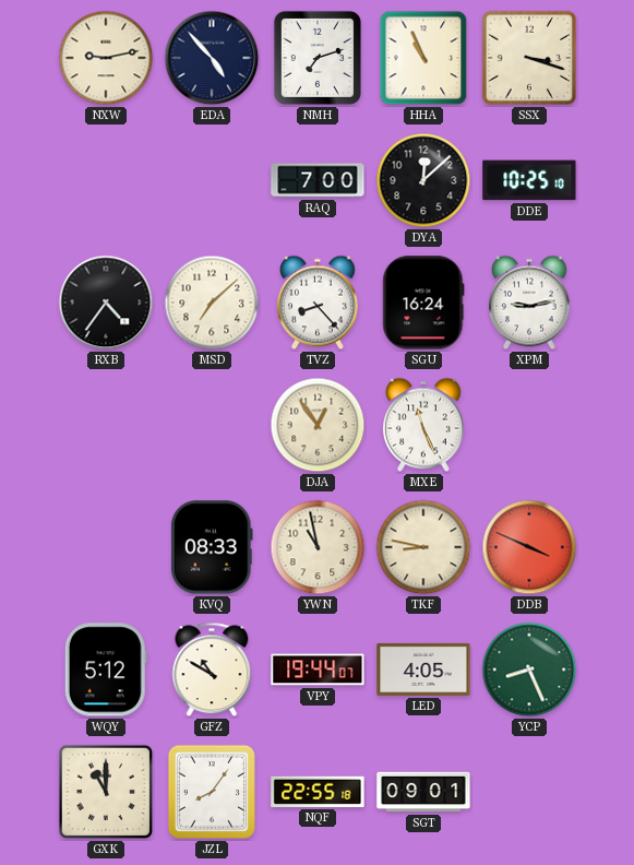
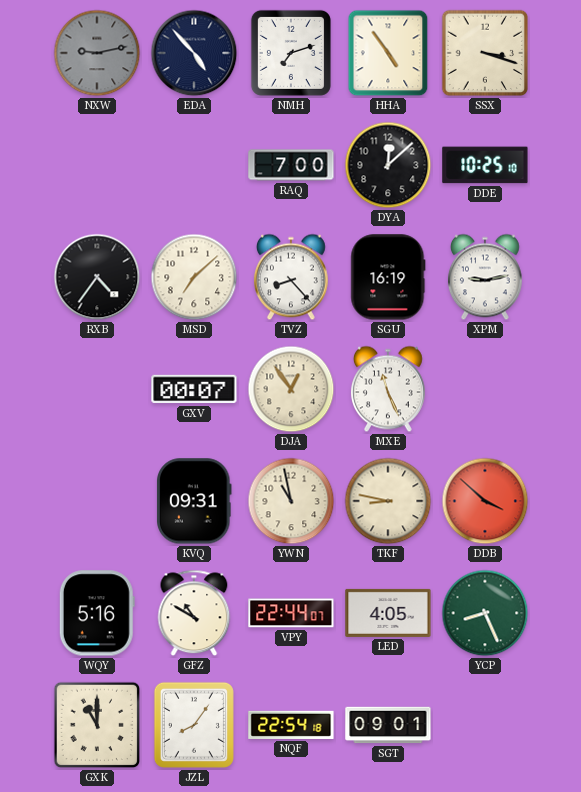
NXW dial: cream -> grey
HHA: 10:56 -> 4:54
SGU: 16:24 -> 16:19
GXV: none -> 00:07
KVQ: 08:33 -> 09:31
DDB: 3:49 -> 3:52
WQY: 5:12 -> 5:16
VPY: 19:44 -> 22:44
NQF: 22:55 -> 22:54
